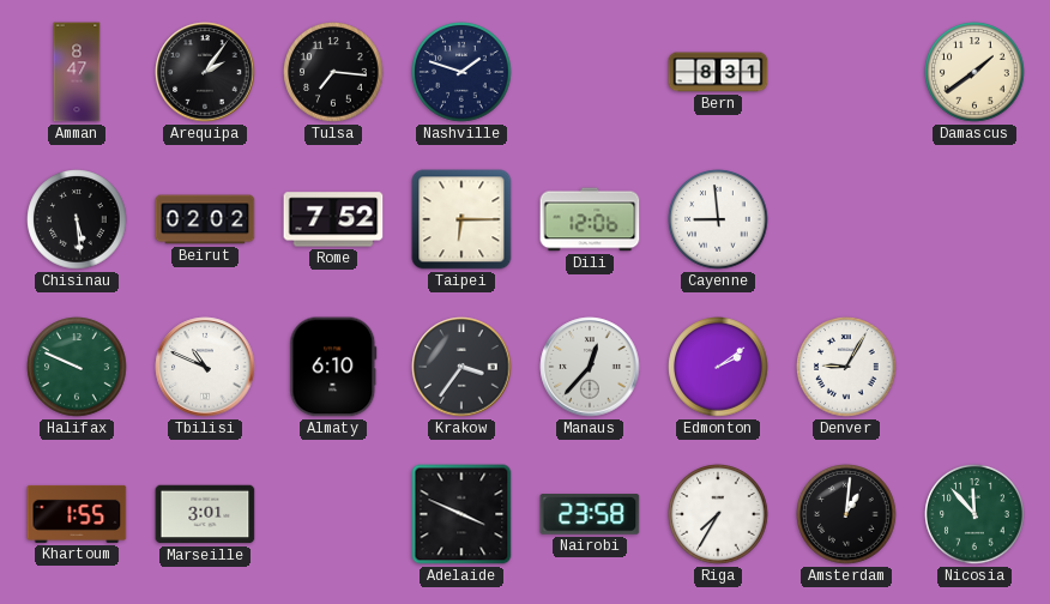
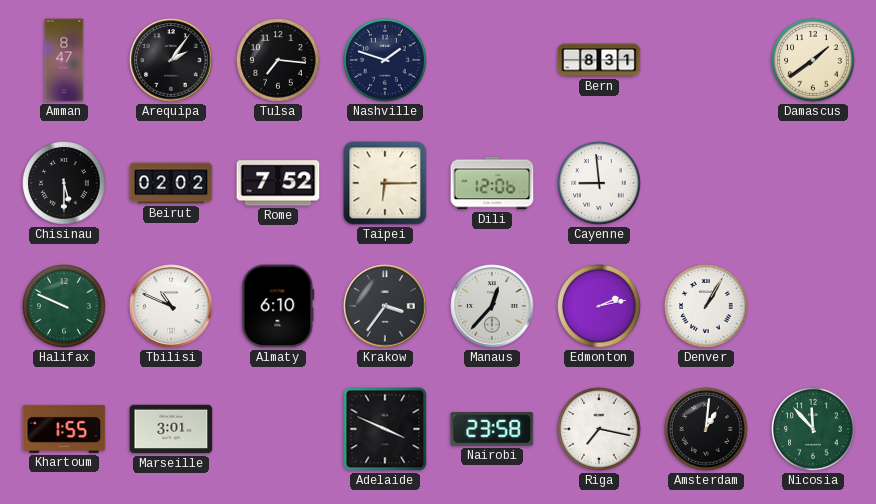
Chisinau: 5:29 -> 5:30
Edmonton: 2:09 -> 2:13
Denver: 9:05 -> 1:05
Riga: 7:35 -> 7:17
